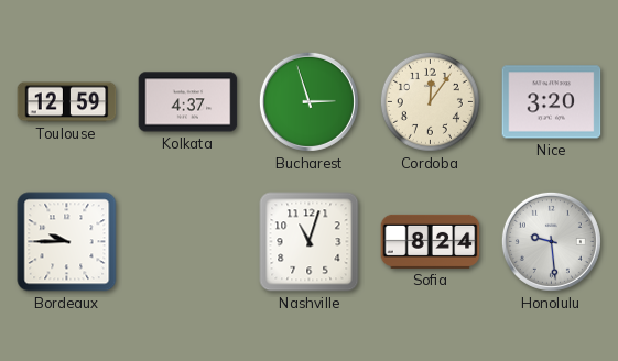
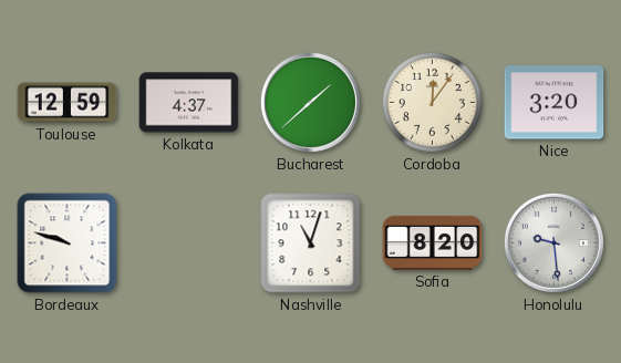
Bucharest: 2:57 -> 1:38
Bordeaux: 9:45 -> 9:48
Sofia: 8:24 -> 8:20
